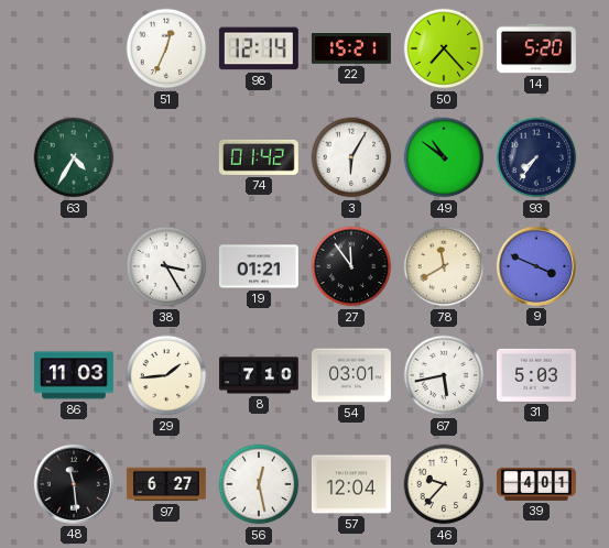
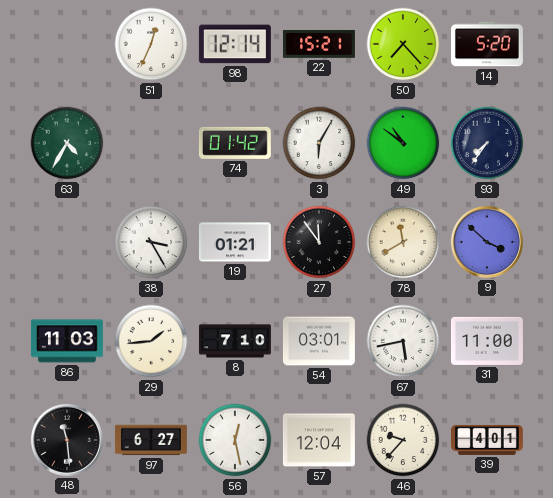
9: 3:49 -> 3:52
31: 5:03 -> 11:00
